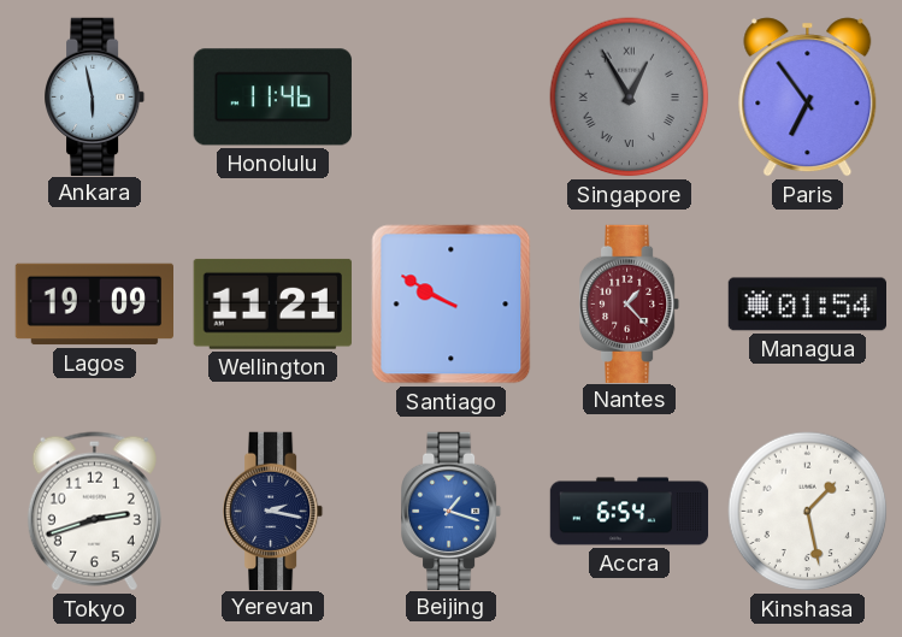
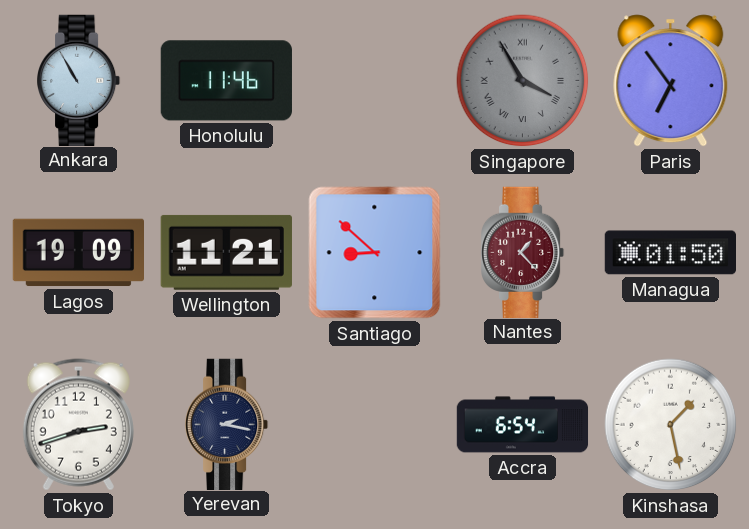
Ankara: 5:58 -> 10:55
Singapore: 12:55 -> 3:55
Santiago: 9:50 -> 8:52
Managua: 01:54 -> 01:50
Beijing: 1:18 -> none
